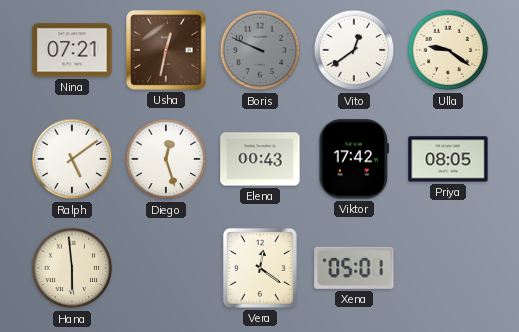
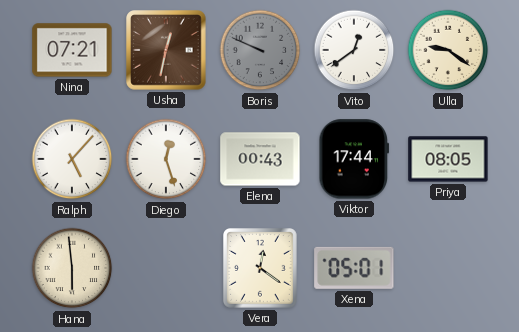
Ralph: 5:09 -> 5:07
Viktor: 17:42 -> 17:44
